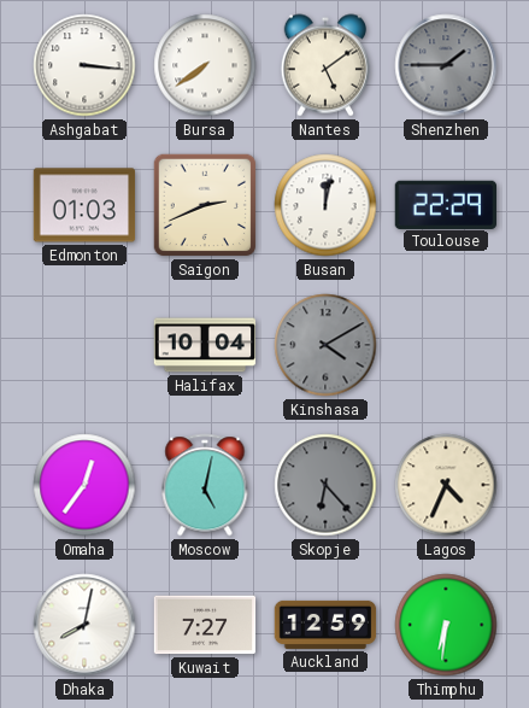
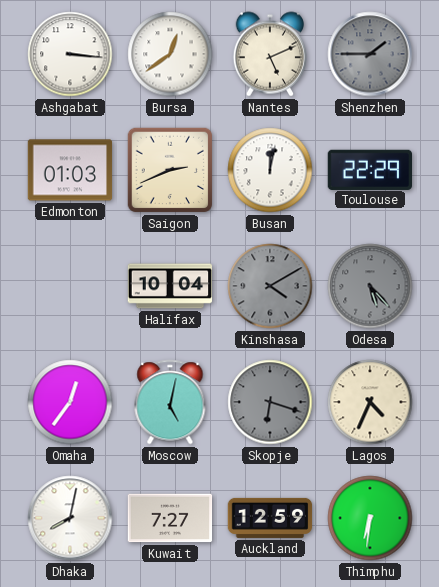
Bursa: 7:39 -> 12:39
Nantes: 5:09 -> 5:11
Odesa: none -> 5:23
Skopje: 6:23 -> 6:18
